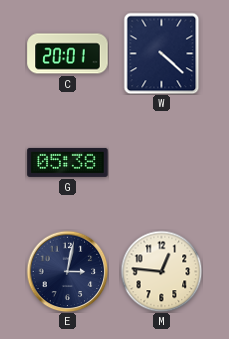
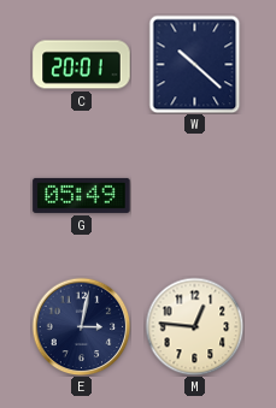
W: 4:22 -> 10:22
G: 05:38 -> 05:49
